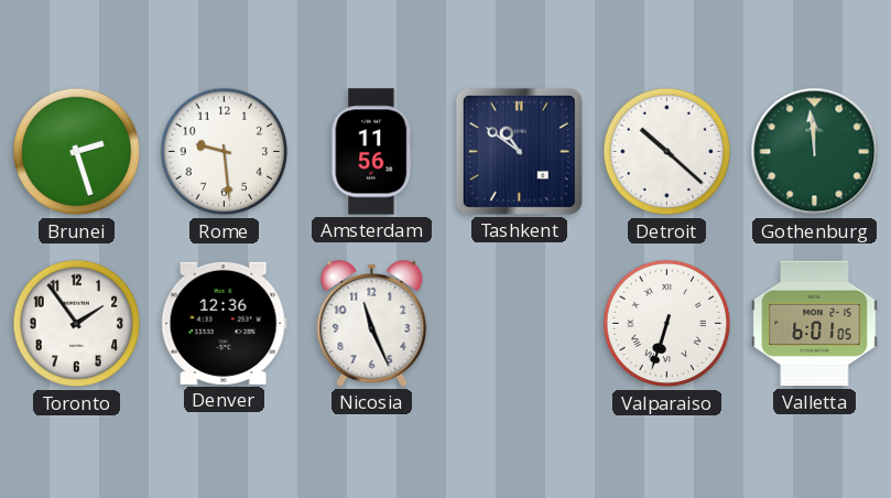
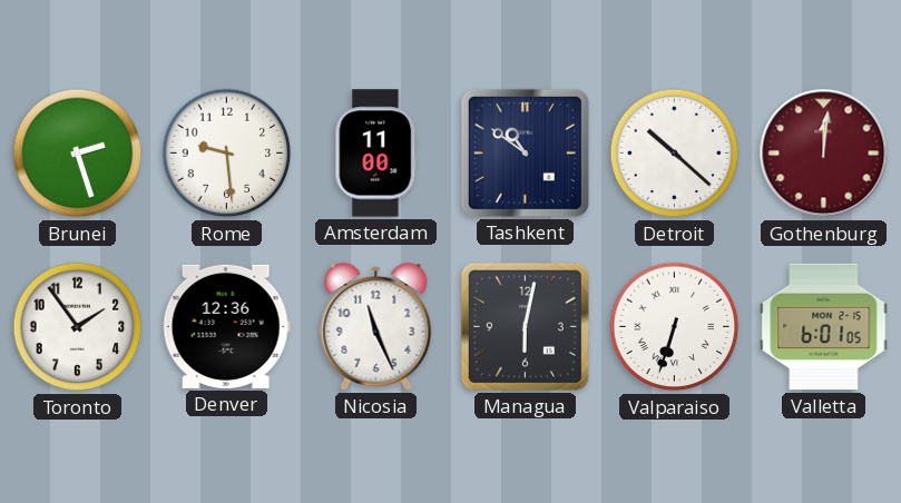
Amsterdam: 11:56 -> 11:00
Gothenburg: 11:59 -> 12:01
Gothenburg dial: green -> burgundy
Managua: none -> 6:02
